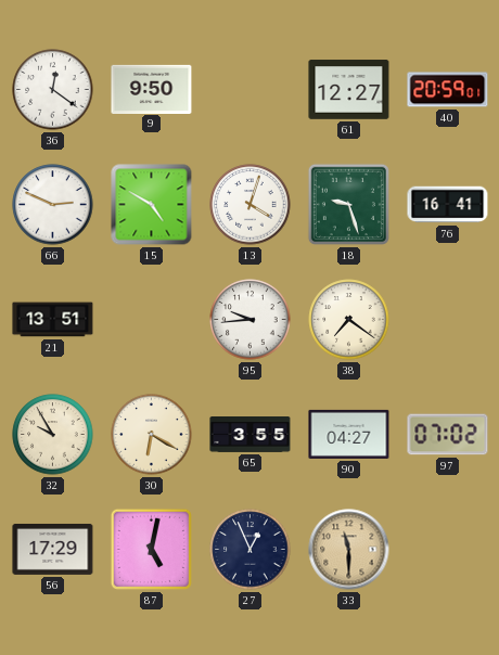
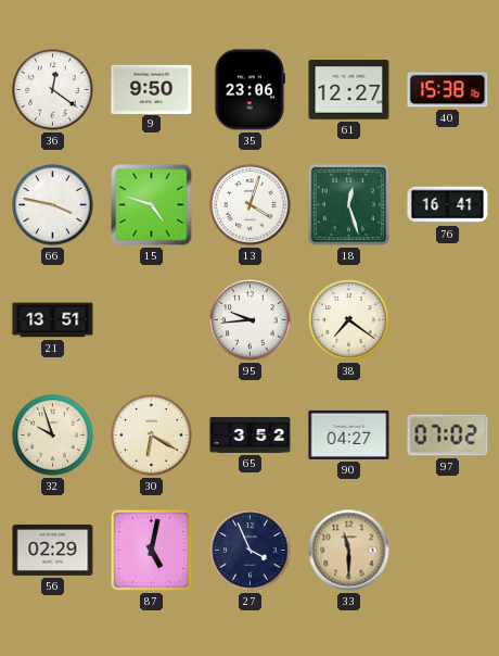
35: none -> 23:06
40: 20:59 -> 15:38
66: 2:49 -> 3:47
15: 4:50 -> 4:48
18: 9:27 -> 12:27
32: 9:55 -> 9:57
65: 3:55 -> 3:52
56: 17:29 -> 02:29
27: 12:56 -> 3:56
